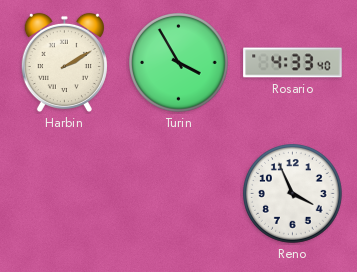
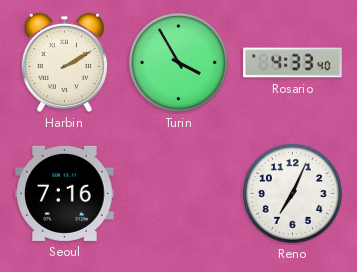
Seoul: none -> 7:16
Reno: 3:56 -> 7:04
